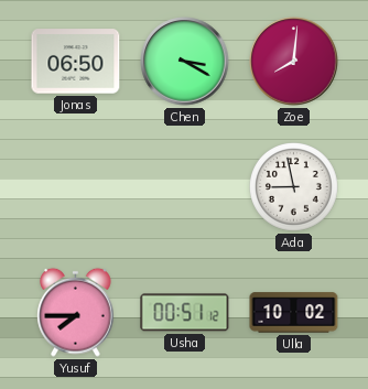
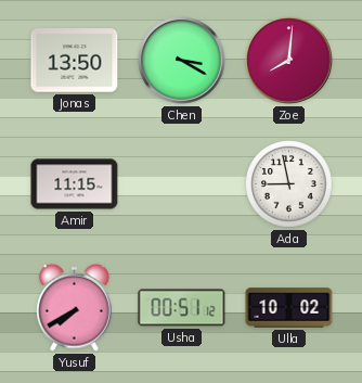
Jonas: 06:50 -> 13:50
Amir: none -> 11:15
Yusuf: 7:45 -> 7:40
